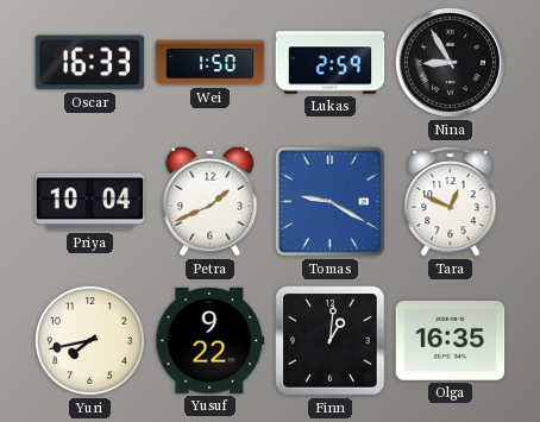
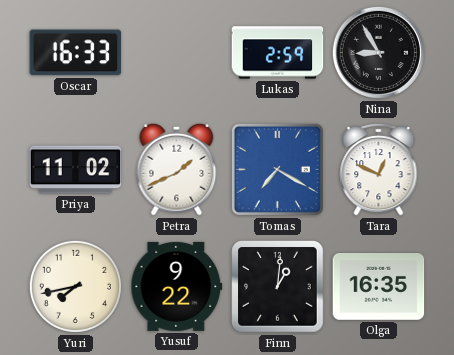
Wei: 1:50 -> none
Priya: 10:04 -> 11:02
Tomas: 9:20 -> 7:20
